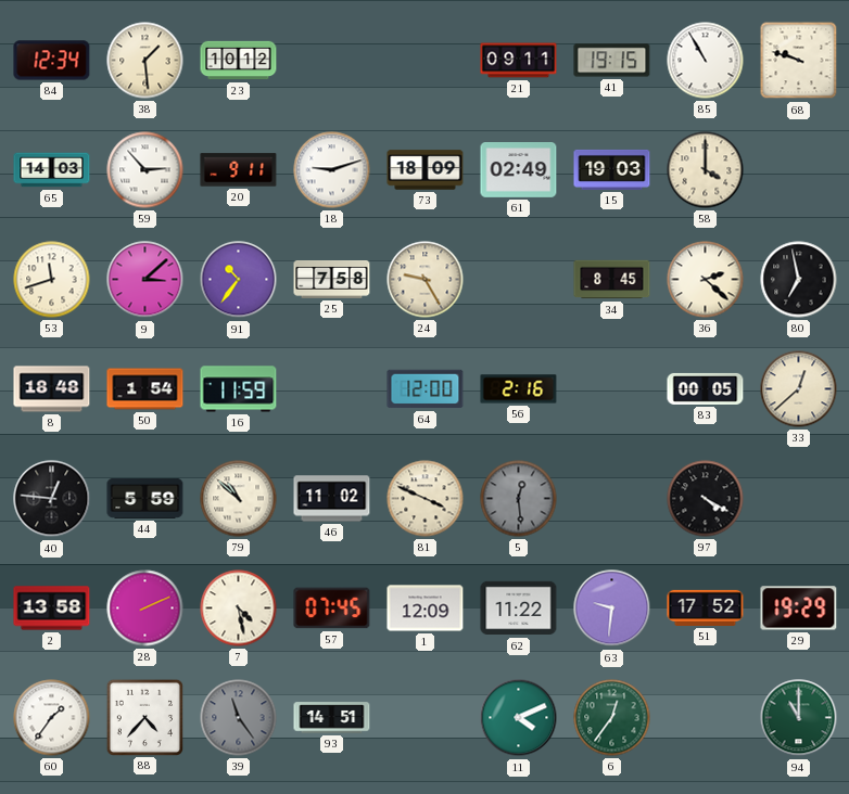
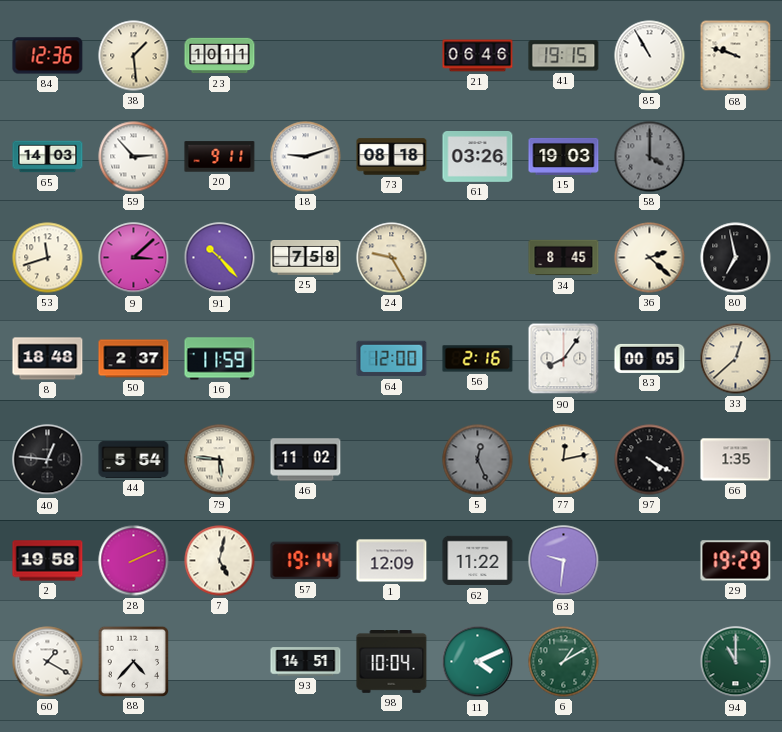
84: 12:34 -> 12:36
23: 10:12 -> 10:11
21: 09:11 -> 06:46
73: 18:09 -> 08:18
61: 02:49 -> 03:26
58 dial: cream -> grey
91: 10:36 -> 10:23
50: 1:54 -> 2:37
90: none -> 8:06
44: 5:59 -> 5:54
79: 10:52 -> 5:46
81: 3:49 -> none
5: 12:29 -> 12:26
77: none -> 12:13
66: none -> 1:35
2: 13:58 -> 19:58
7: 4:28 -> 5:02
57: 07:45 -> 19:14
51: 17:52 -> none
60: 1:36 -> 1:20
39: 11:24 -> none
98: none -> 10:04
6: 12:36 -> 1:10
